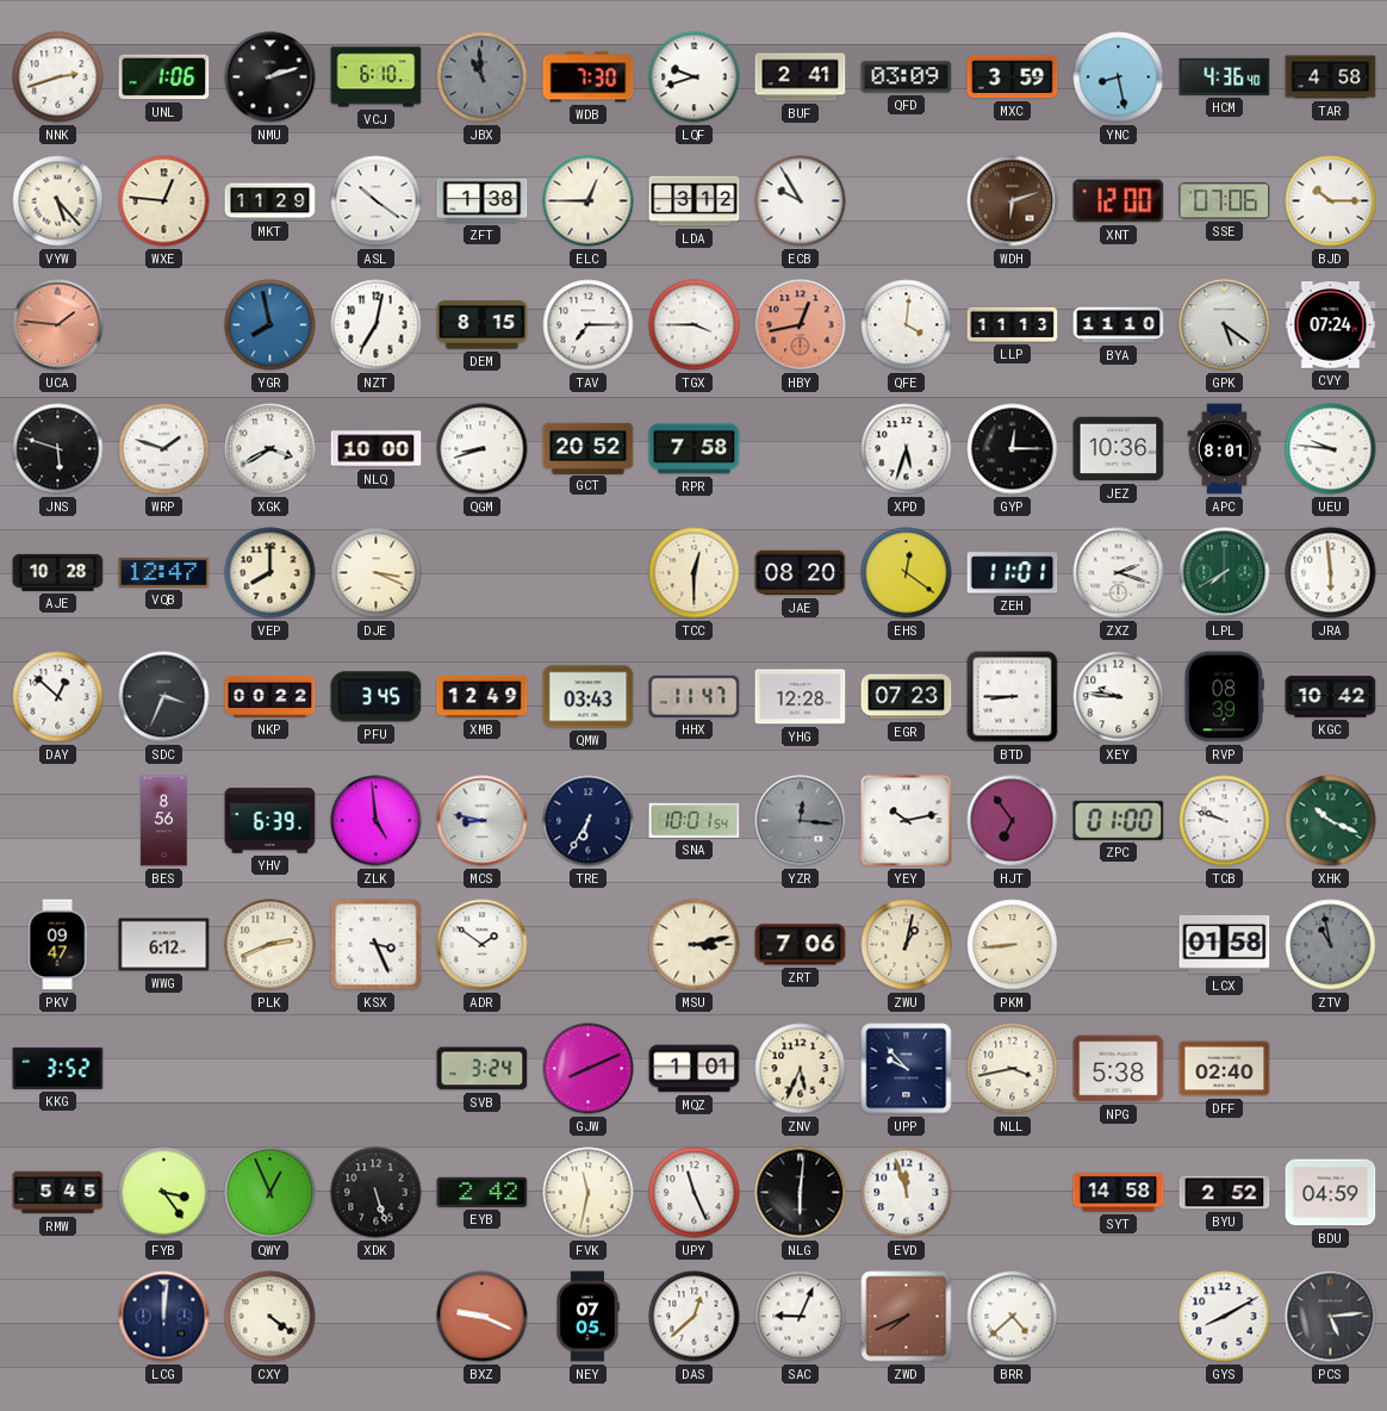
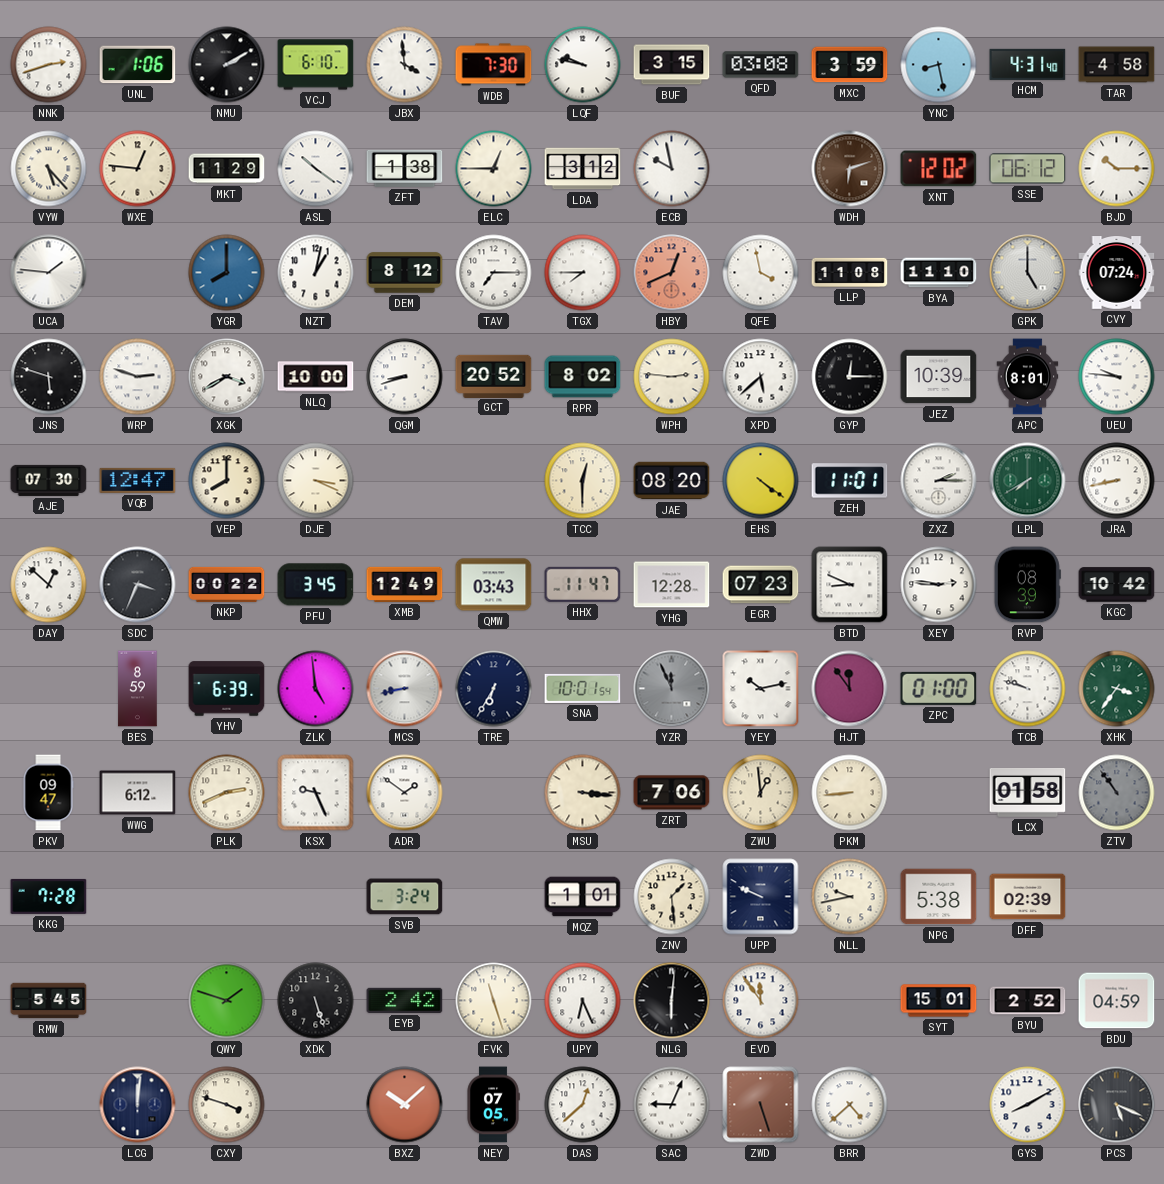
NMU: 2:12 -> 2:10
JBX: 10:59 -> 3:59
JBX dial: grey -> white
LQF: 9:42 -> 9:47
BUF: 2:41 -> 3:15
QFD: 03:09 -> 03:08
HCM: 4:36 -> 4:31
ECB: 9:55 -> 9:58
XNT: 12:00 -> 12:02
SSE: 07:06 -> 06:12
UCA dial: salmon -> white
YGR: 7:58 -> 8:00
NZT: 7:02 -> 1:02
DEM: 8:15 -> 8:12
TGX: 3:45 -> 7:45
HBY: 12:43 -> 12:41
QFE: 4:01 -> 3:58
LLP: 11:13 -> 11:08
GPK: 5:21 -> 5:00
WRP: 1:48 -> 2:48
RPR: 7:58 -> 8:02
WPH: none -> 2:46
XPD: 5:33 -> 5:38
JEZ: 10:36 -> 10:39
AJE: 10:28 -> 07:30
EHS: 12:21 -> 4:21
ZXZ: 2:18 -> 2:15
JRA: 5:59 -> 8:43
BTD: 8:45 -> 8:49
XEY: 9:46 -> 2:46
BES: 8:56 -> 8:59
MCS: 8:47 -> 8:43
YZR: 12:16 -> 11:56
HJT: 6:54 -> 11:54
XHK: 10:19 -> 3:36
KSX: 3:26 -> 9:26
MSU: 3:13 -> 3:16
ZWU: 1:02 -> 12:59
ZTV: 10:58 -> 10:54
KKG: 3:52 -> 7:28
GJW: 8:11 -> none
ZNV: 5:34 -> 1:29
UPP: 9:53 -> 9:49
NLL: 3:43 -> 9:43
DFF: 02:40 -> 02:39
FYB: 3:24 -> none
QWY: 12:56 -> 1:48
FVK: 11:32 -> 11:27
UPY: 11:26 -> 6:26
EVD: 11:57 -> 11:54
SYT: 14:58 -> 15:01
CXY: 4:21 -> 3:48
BXZ: 9:19 -> 10:08
ZWD: 7:41 -> 5:27
PCS: 5:14 -> 5:19
